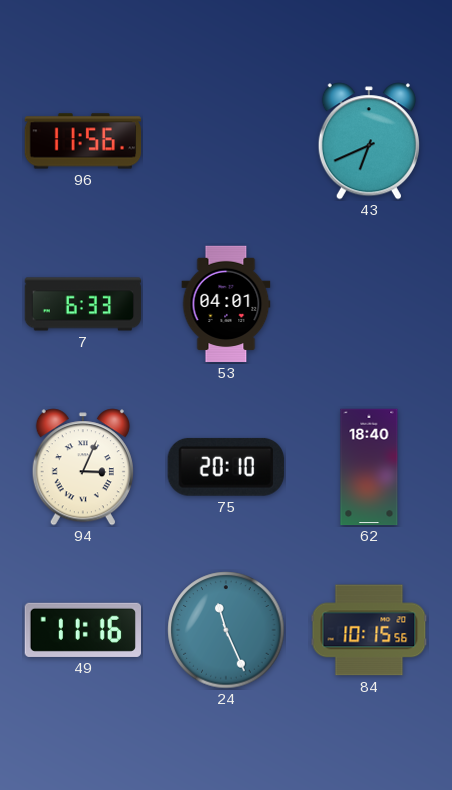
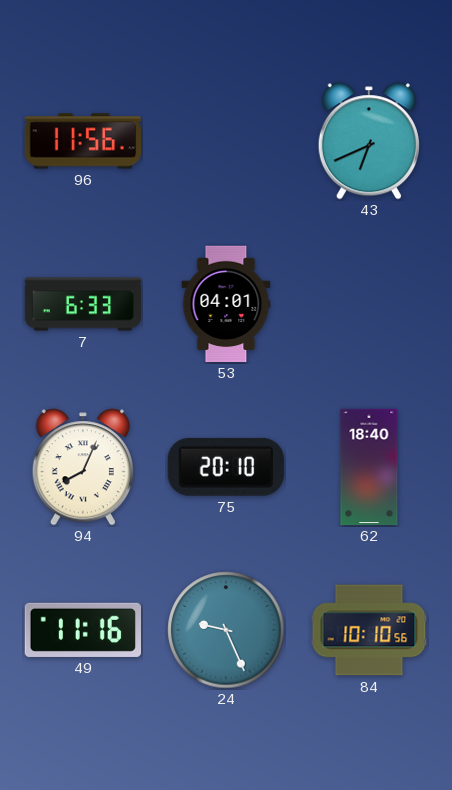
94: 3:04 -> 8:04
24: 11:26 -> 9:26
84: 10:15 -> 10:10
